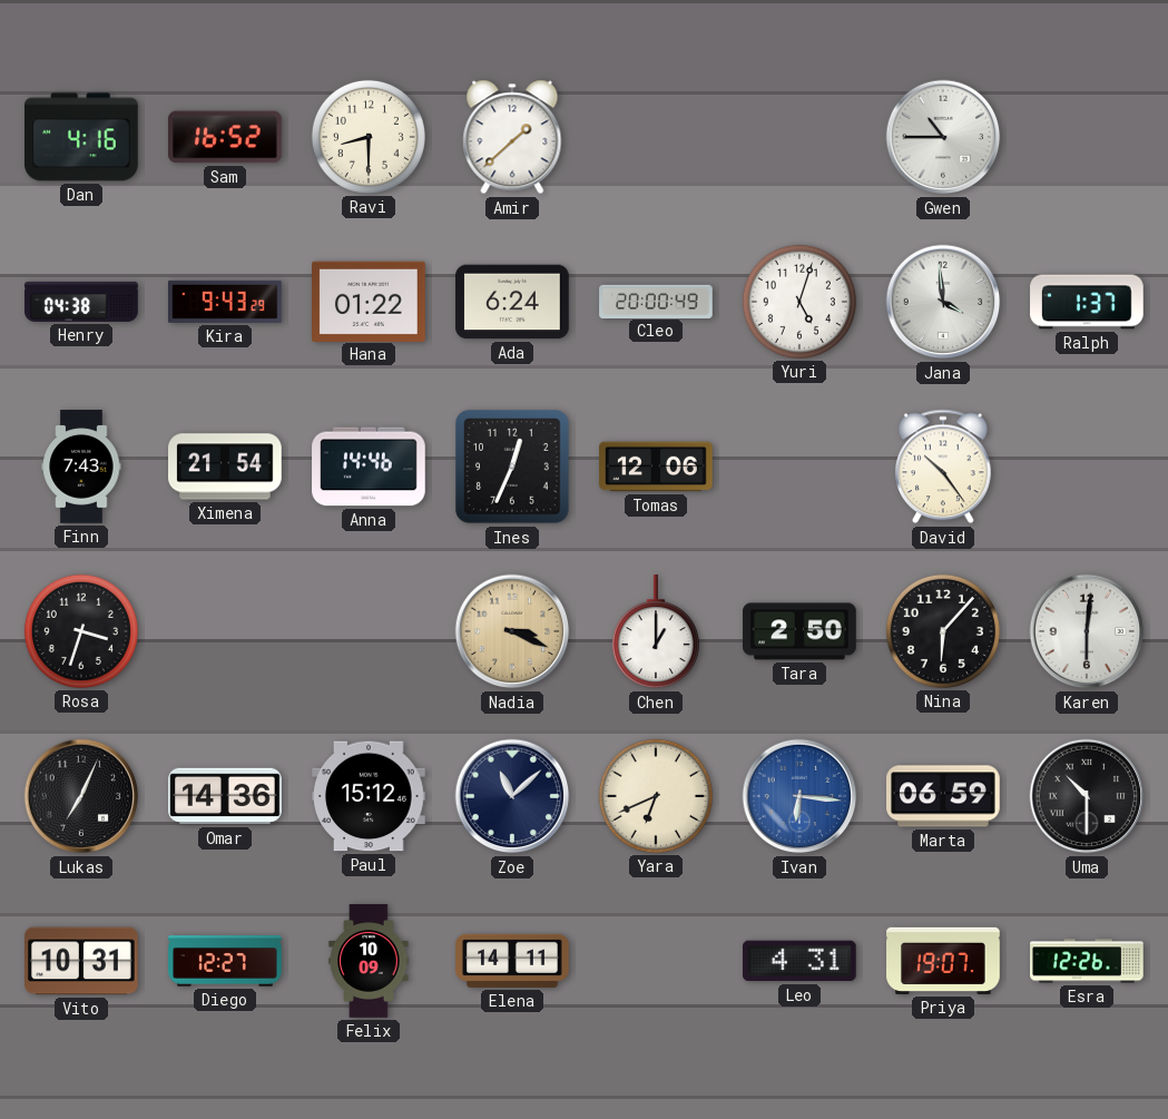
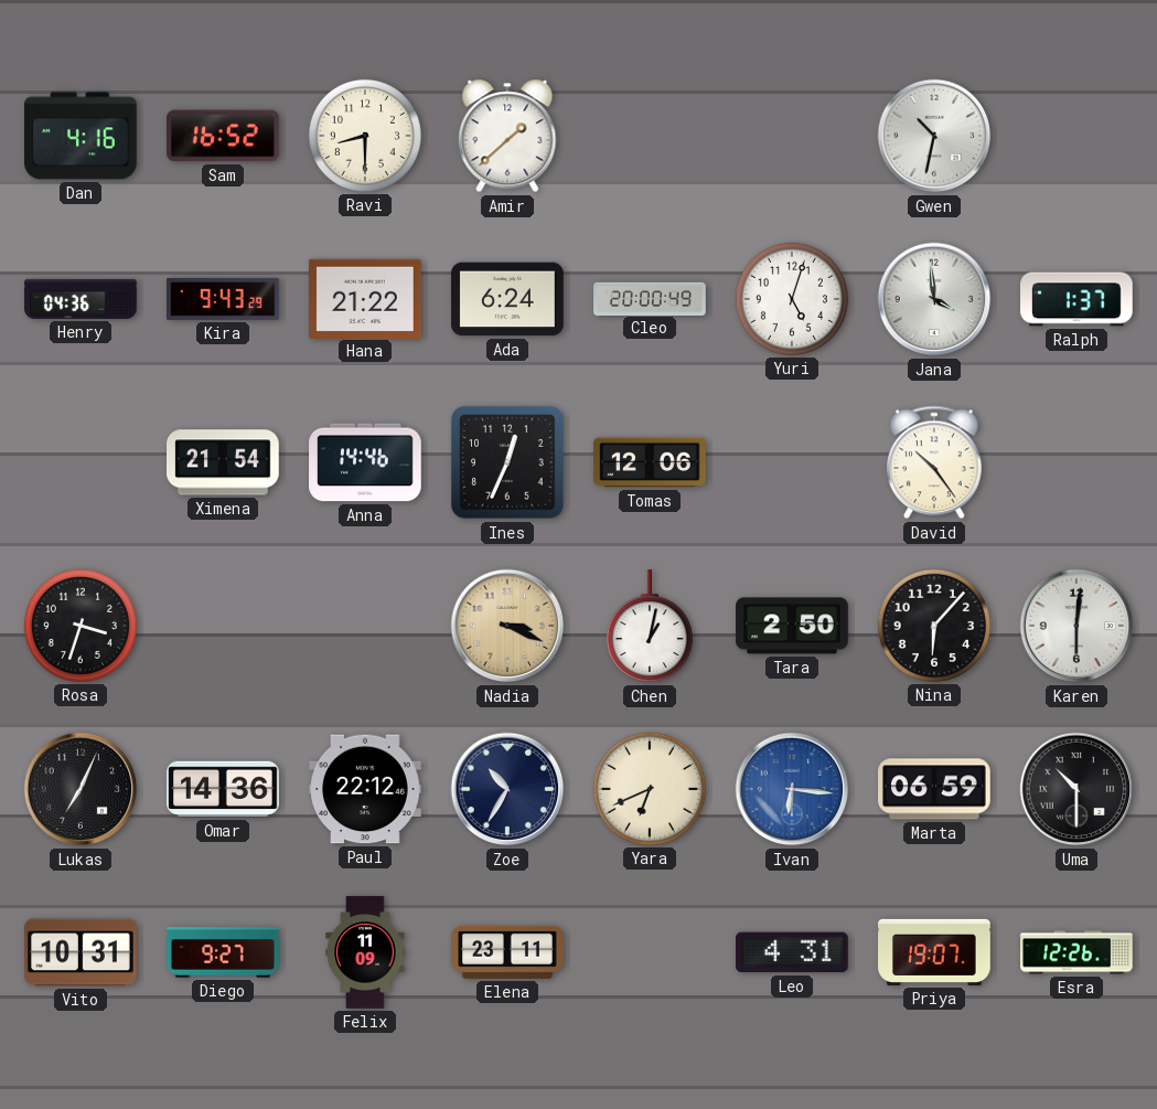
Gwen: 10:45 -> 10:32
Henry: 04:38 -> 04:36
Hana: 01:22 -> 21:22
Finn: 7:43 -> none
Chen: 1:00 -> 1:02
Paul: 15:12 -> 22:12
Zoe: 11:08 -> 10:35
Diego: 12:27 -> 9:27
Felix: 10:09 -> 11:09
Elena: 14:11 -> 23:11
